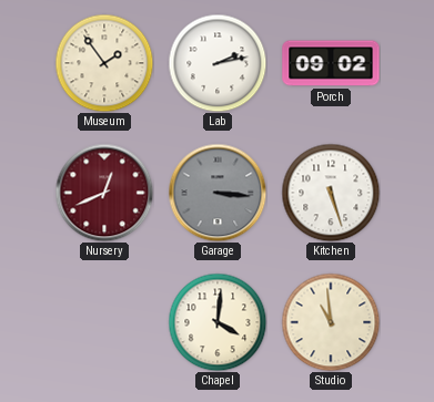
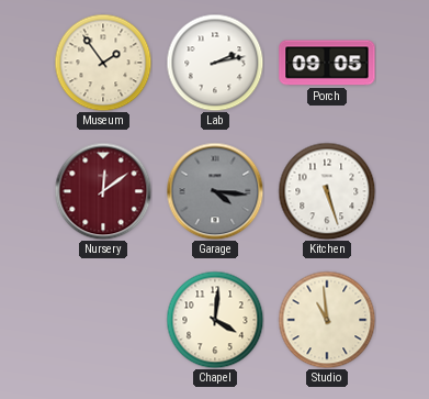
Porch: 09:02 -> 09:05
Nursery: 12:41 -> 12:09
Garage: 3:16 -> 4:16
